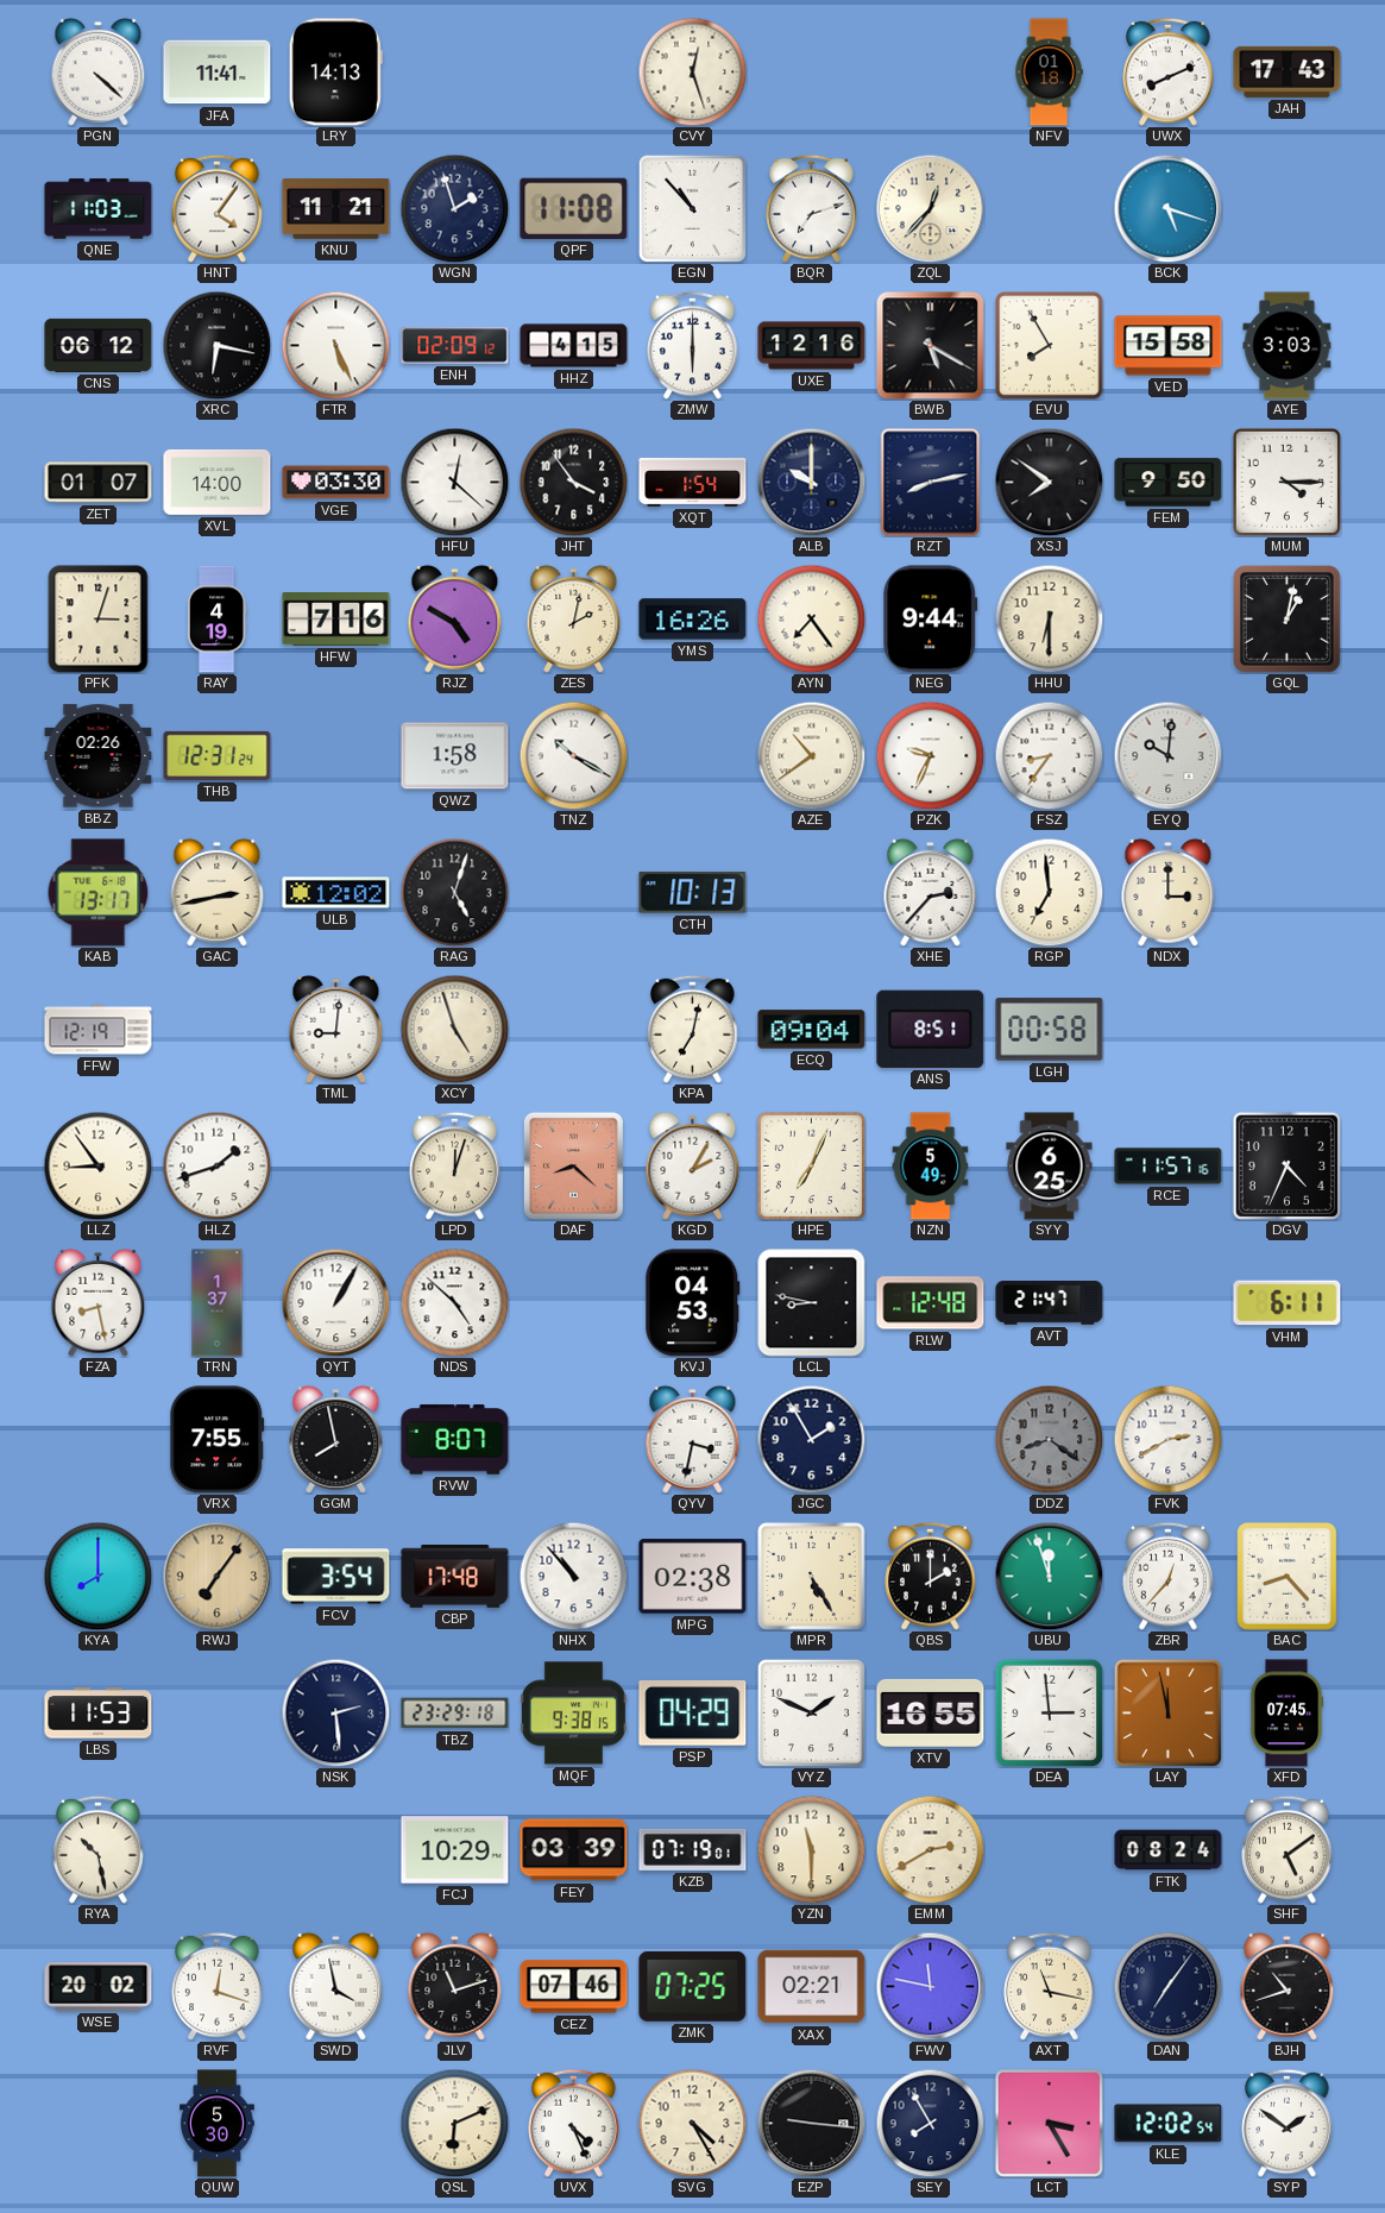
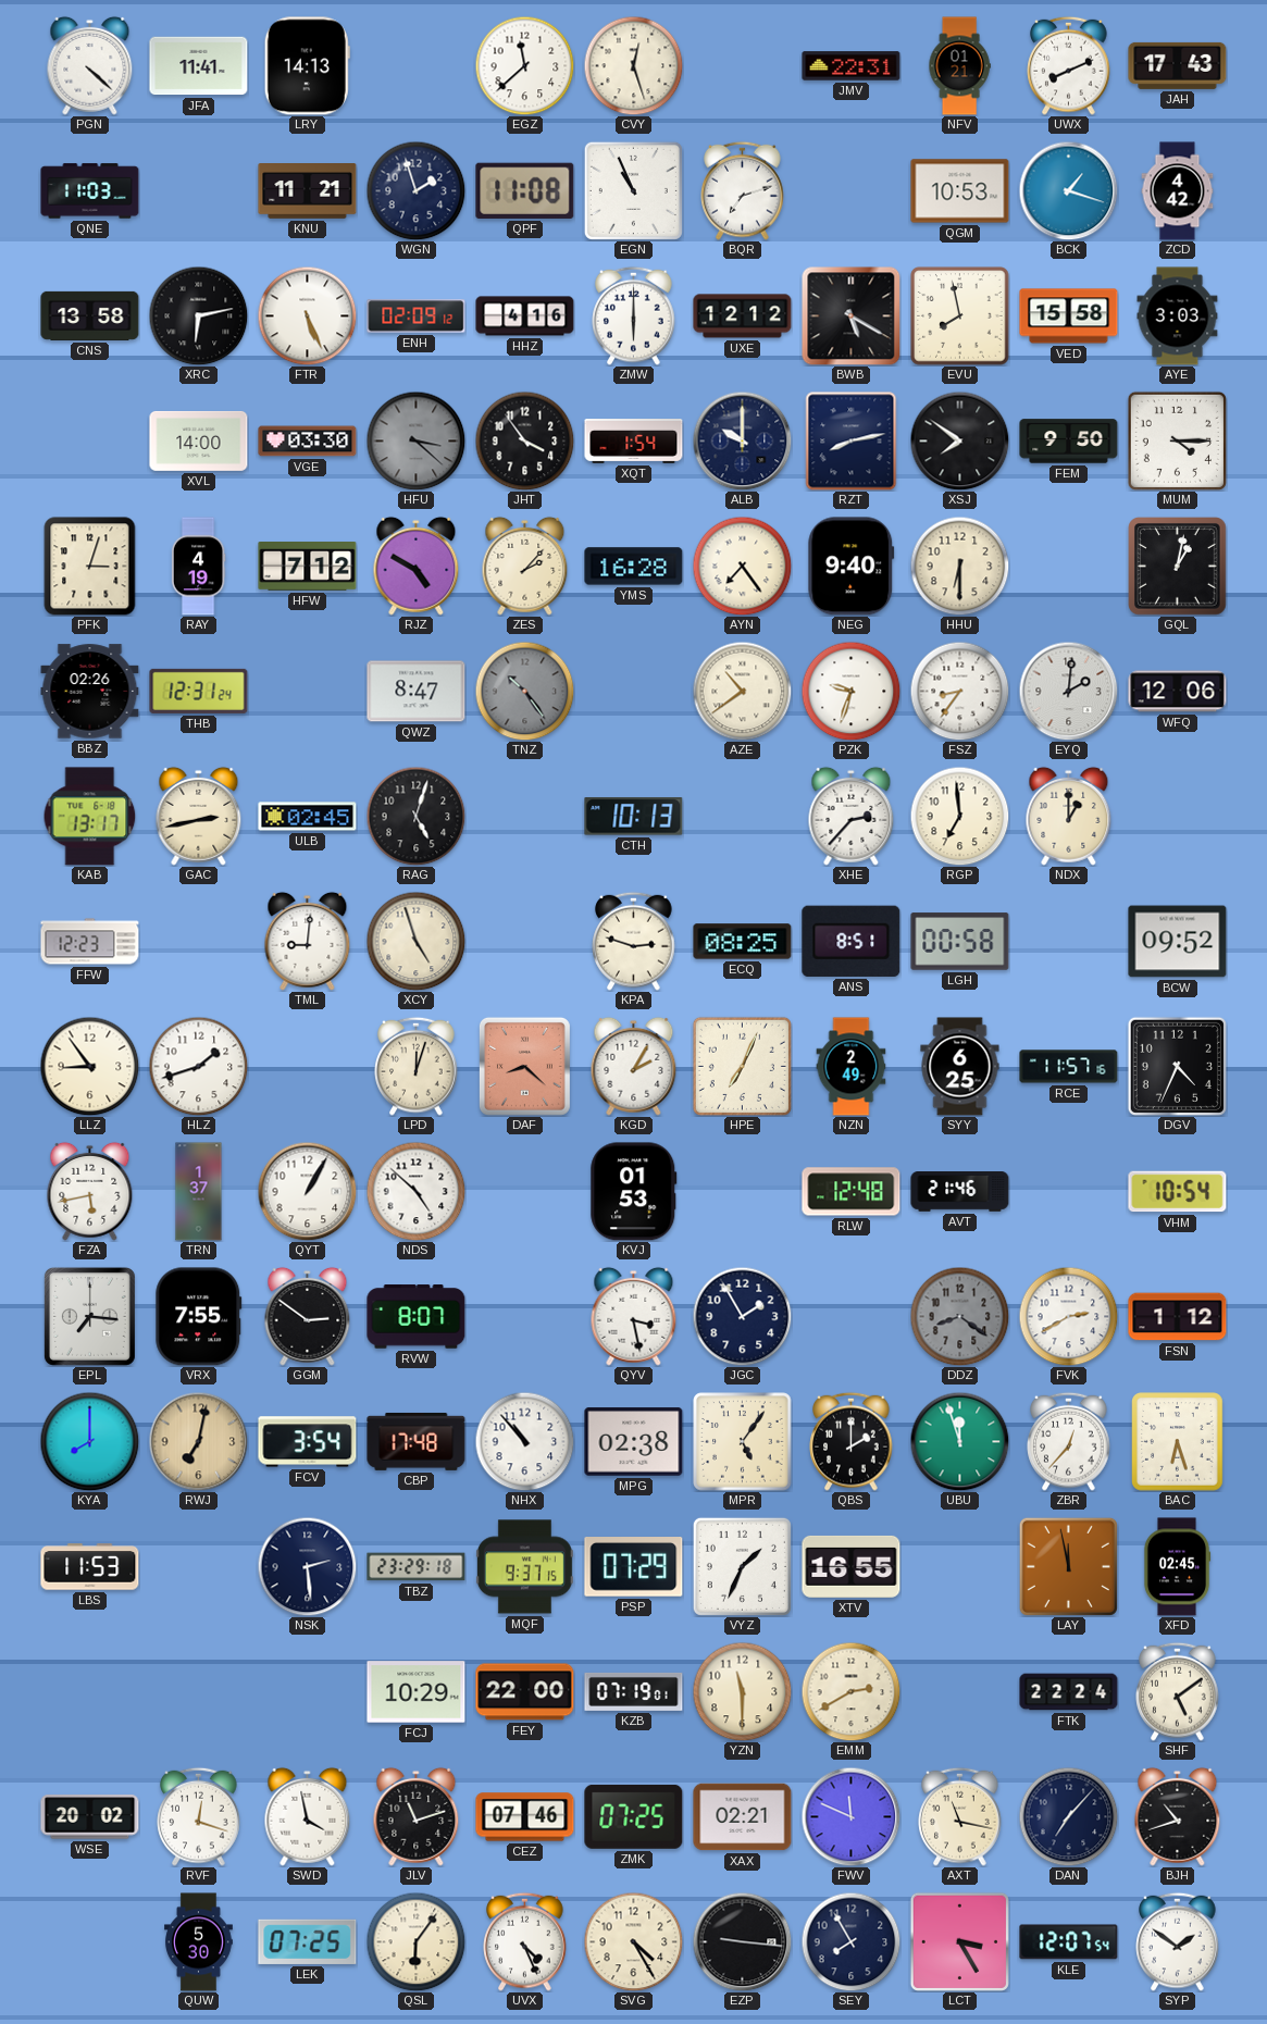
EGZ: none -> 11:38
JMV: none -> 22:31
NFV: 01:18 -> 01:21
HNT: 4:06 -> none
EGN: 10:53 -> 10:56
ZQL: 12:37 -> none
QGM: none -> 10:53
BCK: 5:18 -> 1:18
ZCD: none -> 4:42
CNS: 06:12 -> 13:58
XRC: 6:17 -> 6:13
HHZ: 4:15 -> 4:16
UXE: 12:16 -> 12:12
EVU: 7:55 -> 7:58
ZET: 01:07 -> none
HFU: 12:22 -> 3:22
HFU dial: white -> grey
HFW: 7:16 -> 7:12
ZES: 2:02 -> 2:07
YMS: 16:26 -> 16:28
NEG: 9:44 -> 9:40
QWZ: 1:58 -> 8:47
TNZ: 10:20 -> 10:24
TNZ dial: white -> grey
PZK: 9:34 -> 9:33
EYQ: 10:01 -> 2:01
WFQ: none -> 12:06
ULB: 12:02 -> 02:45
NDX: 3:00 -> 1:00
FFW: 12:19 -> 12:23
KPA: 7:02 -> 2:48
ECQ: 09:04 -> 08:25
BCW: none -> 09:52
NZN: 5:49 -> 2:49
FZA: 8:28 -> 5:43
KVJ: 04:53 -> 01:53
LCL: 8:47 -> none
AVT: 21:47 -> 21:46
VHM: 6:11 -> 10:54
EPL: none -> 7:16
GGM: 7:58 -> 2:51
QYV: 3:32 -> 3:28
FSN: none -> 1:12
RWJ: 7:06 -> 7:02
MPR: 5:25 -> 5:06
BAC: 8:23 -> 6:27
MQF: 9:38 -> 9:37
PSP: 04:29 -> 07:29
VYZ: 1:49 -> 1:34
DEA: 2:59 -> none
XFD: 07:45 -> 02:45
RYA: 10:28 -> none
FEY: 03:39 -> 22:00
FTK: 08:24 -> 22:24
FWV: 11:47 -> 11:49
DAN: 7:06 -> 7:07
LEK: none -> 07:25
QSL: 6:11 -> 6:06
KLE: 12:02 -> 12:07
